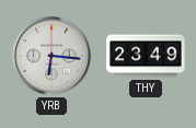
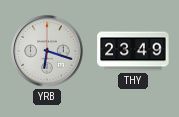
YRB: 6:16 -> 6:18
